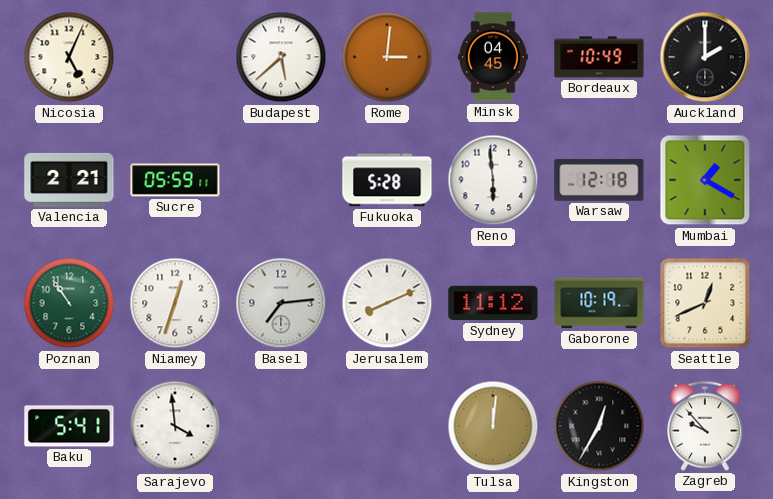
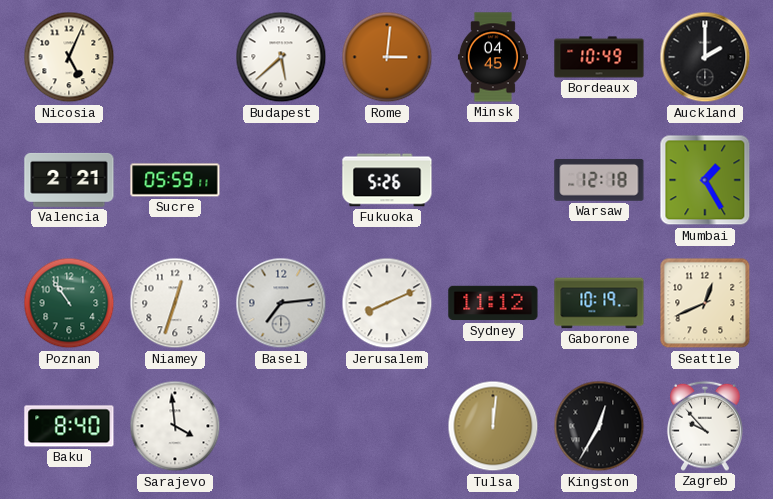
Fukuoka: 5:28 -> 5:26
Reno: 5:59 -> none
Mumbai: 1:20 -> 1:25
Baku: 5:41 -> 8:40
